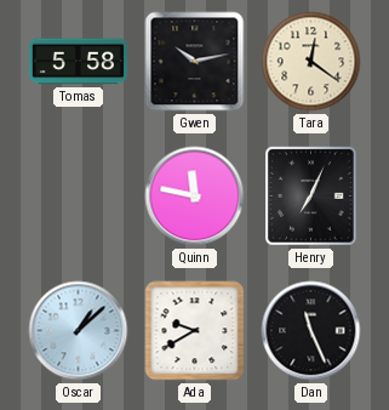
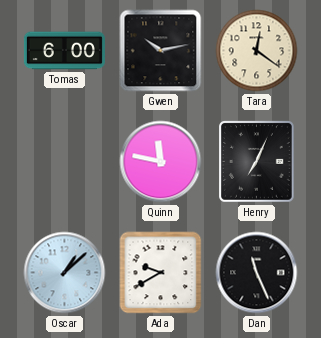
Tomas: 5:58 -> 6:00
